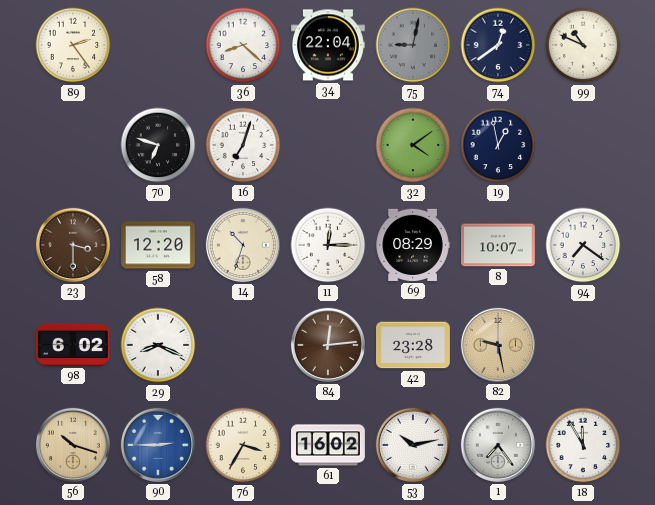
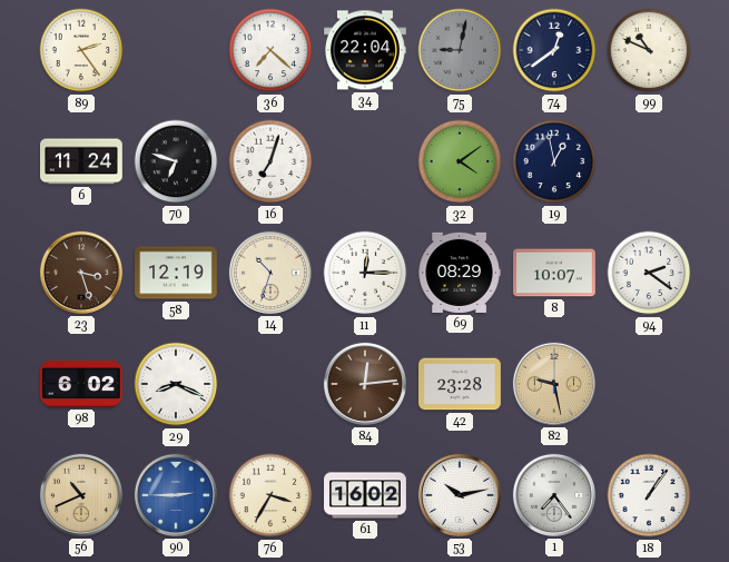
36: 8:22 -> 7:22
6: none -> 11:24
23: 3:30 -> 3:27
58: 12:20 -> 12:19
94: 7:21 -> 2:21
56: 10:18 -> 10:41
18: 11:55 -> 1:06
